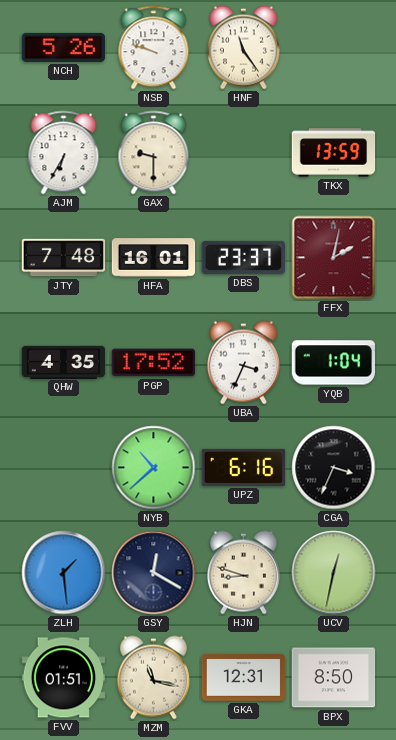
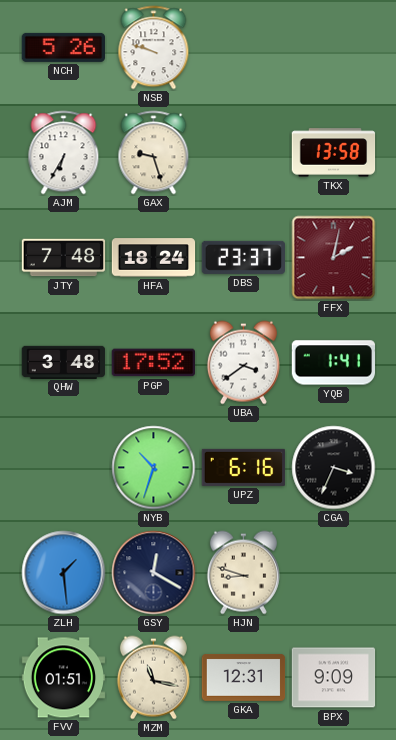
HNF: 11:24 -> none
GAX: 9:30 -> 9:27
TKX: 13:59 -> 13:58
HFA: 16:01 -> 18:24
QHW: 4:35 -> 3:48
UBA: 3:34 -> 3:39
YQB: 1:04 -> 1:41
NYB: 10:38 -> 10:33
UCV: 12:32 -> none
BPX: 8:50 -> 9:09
